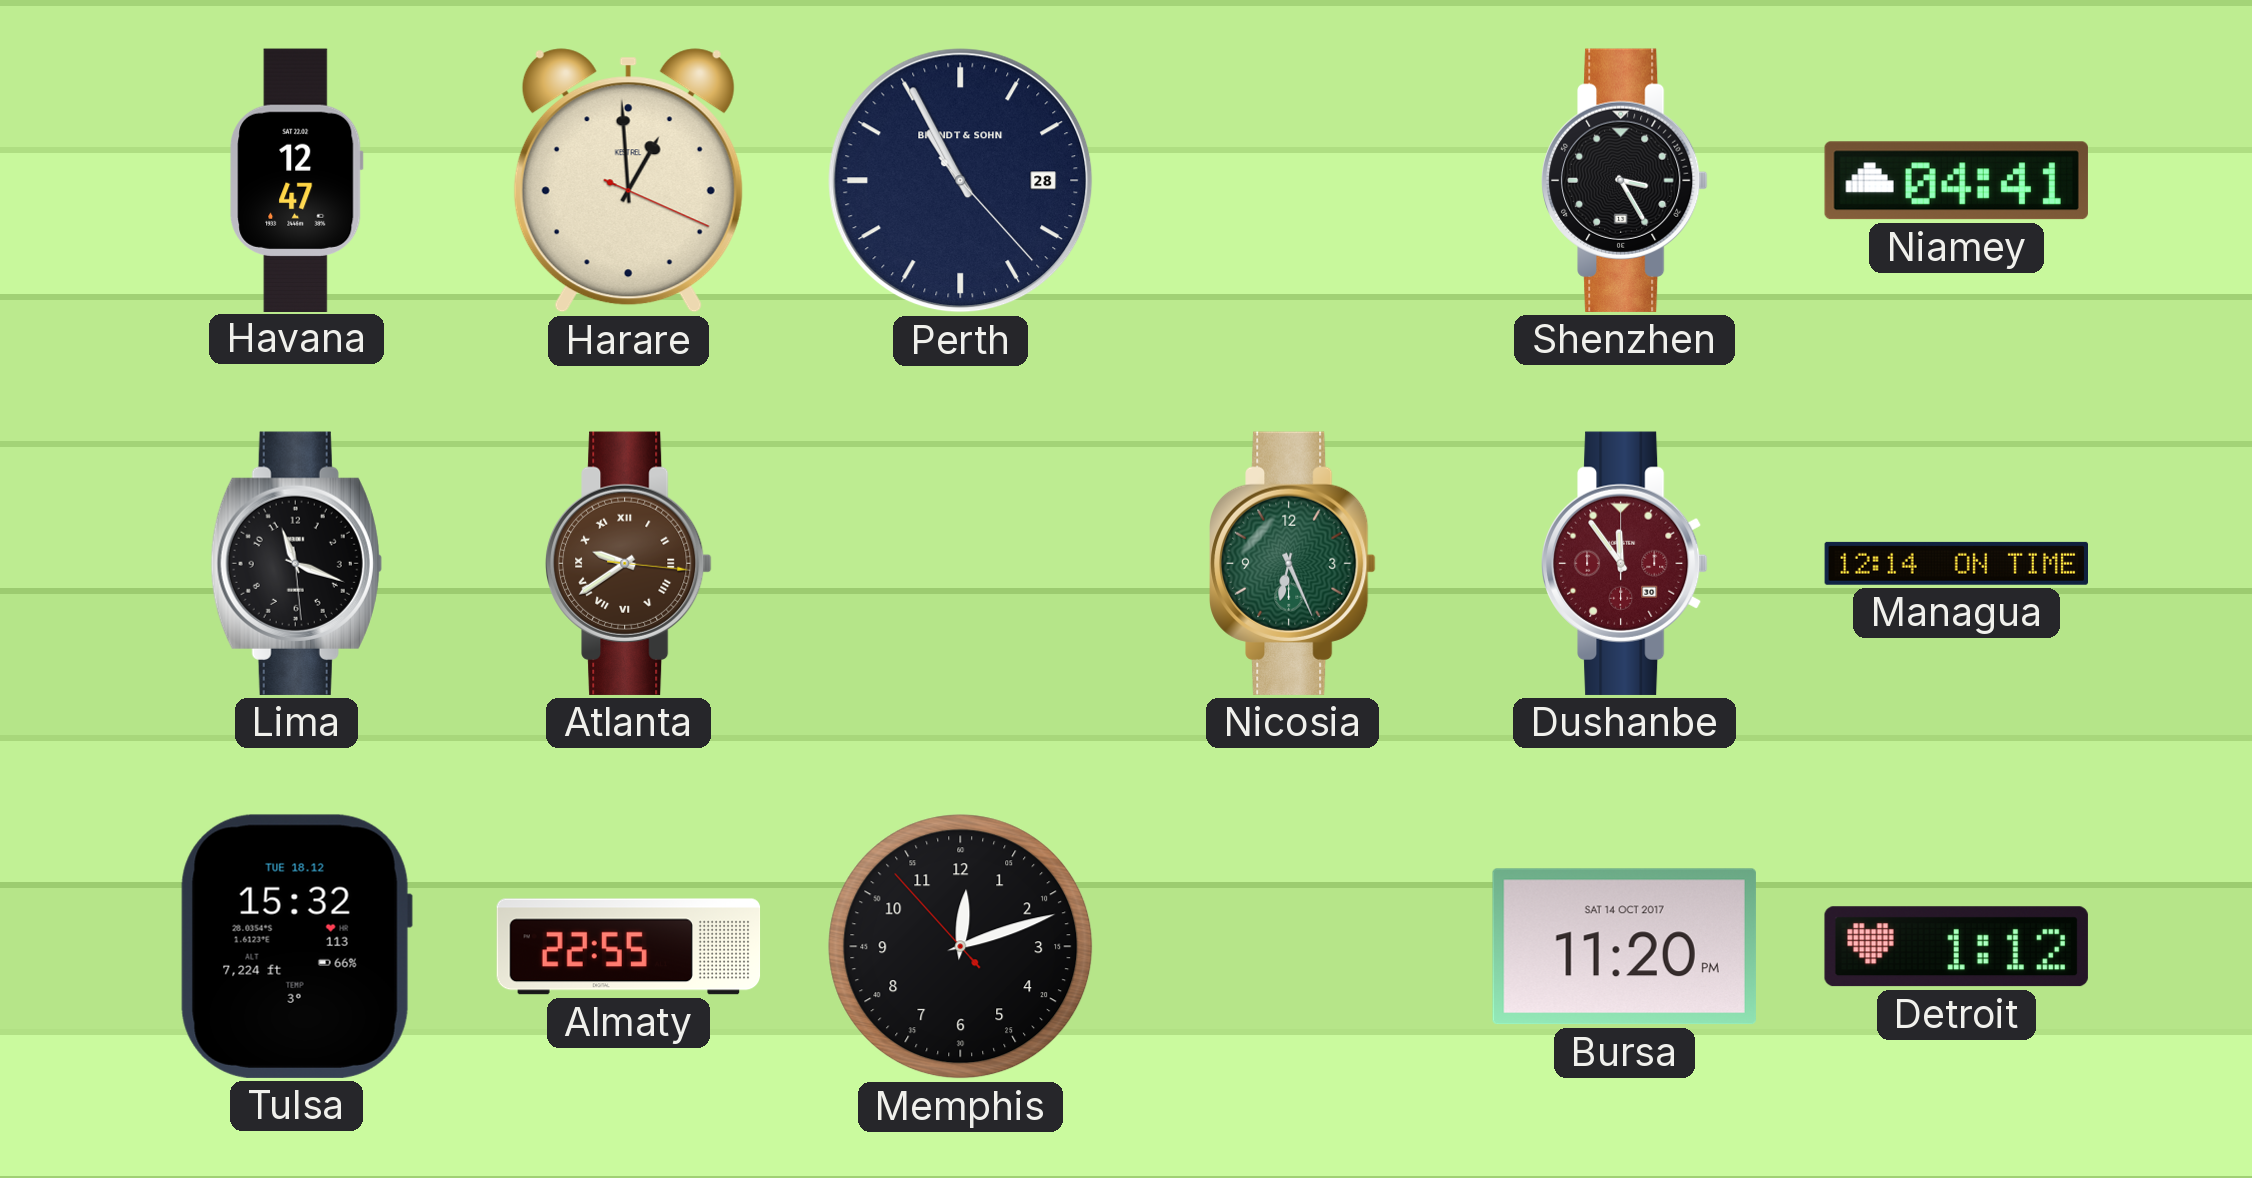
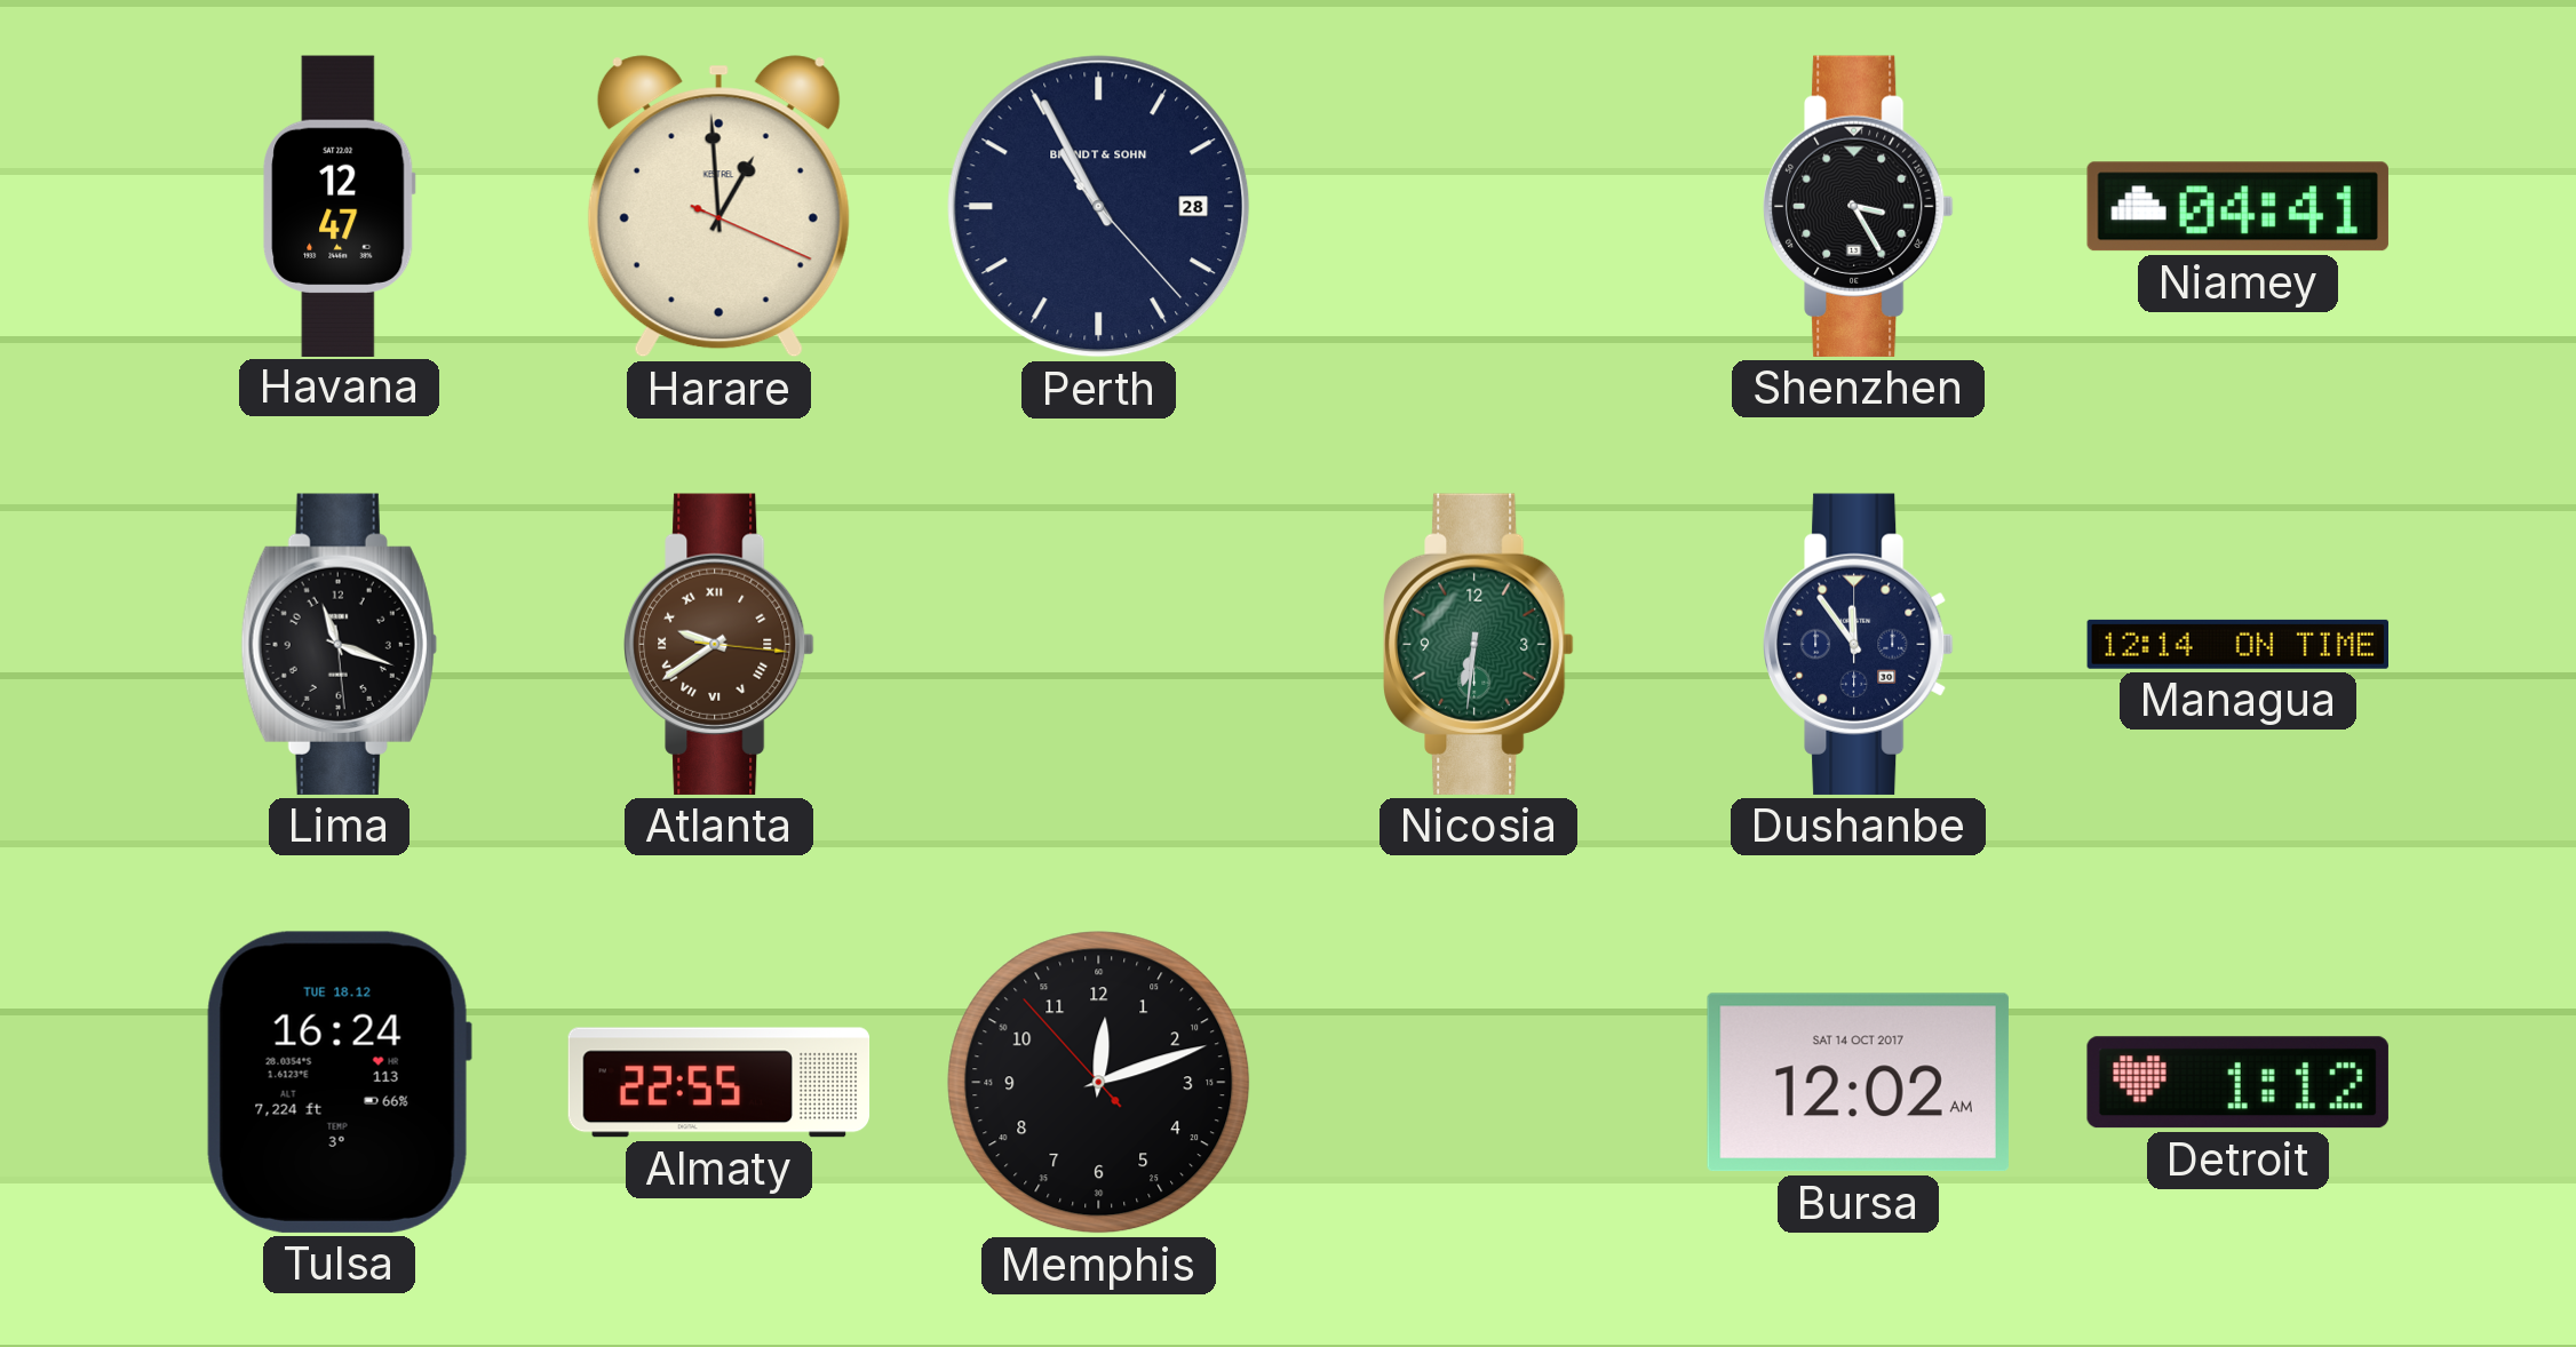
Nicosia: 6:26 -> 6:31
Dushanbe dial: burgundy -> navy
Tulsa: 15:32 -> 16:24
Bursa: 11:20 -> 12:02
